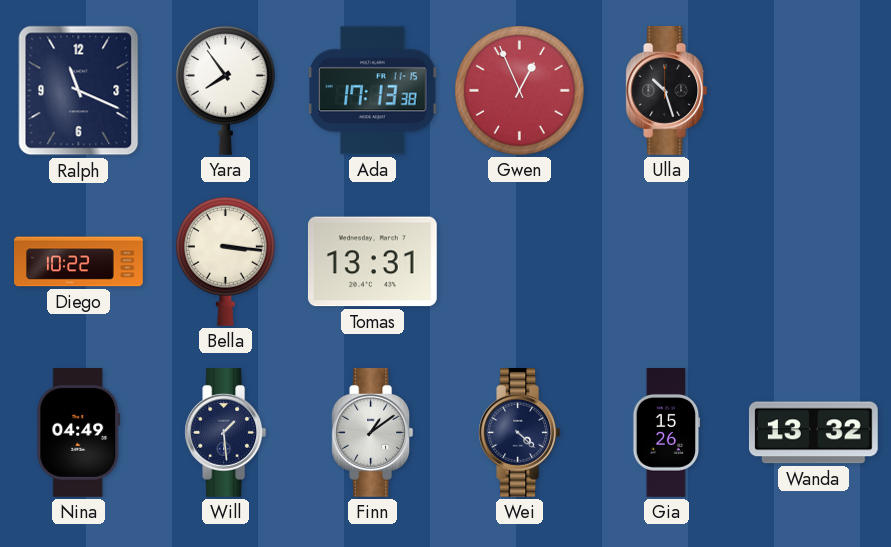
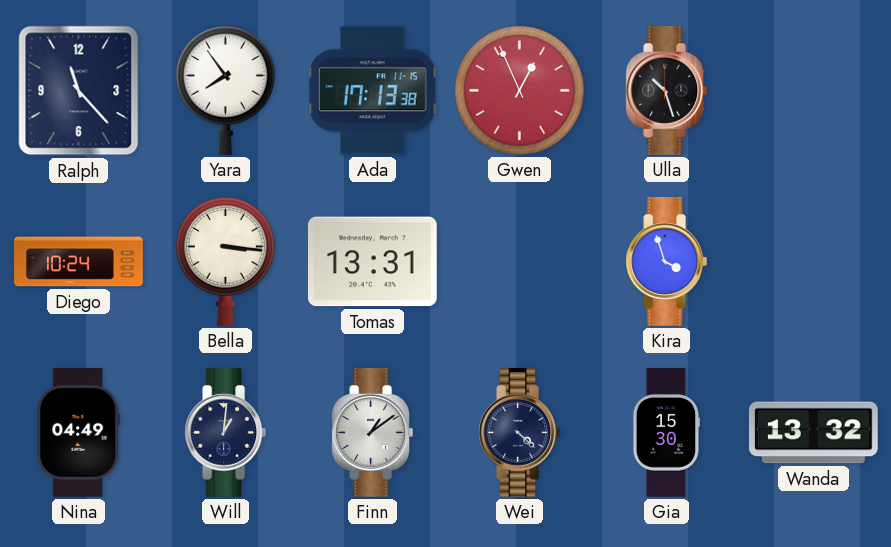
Ralph: 11:19 -> 11:23
Diego: 10:22 -> 10:24
Kira: none -> 3:57
Will: 1:29 -> 1:01
Gia: 15:26 -> 15:30
